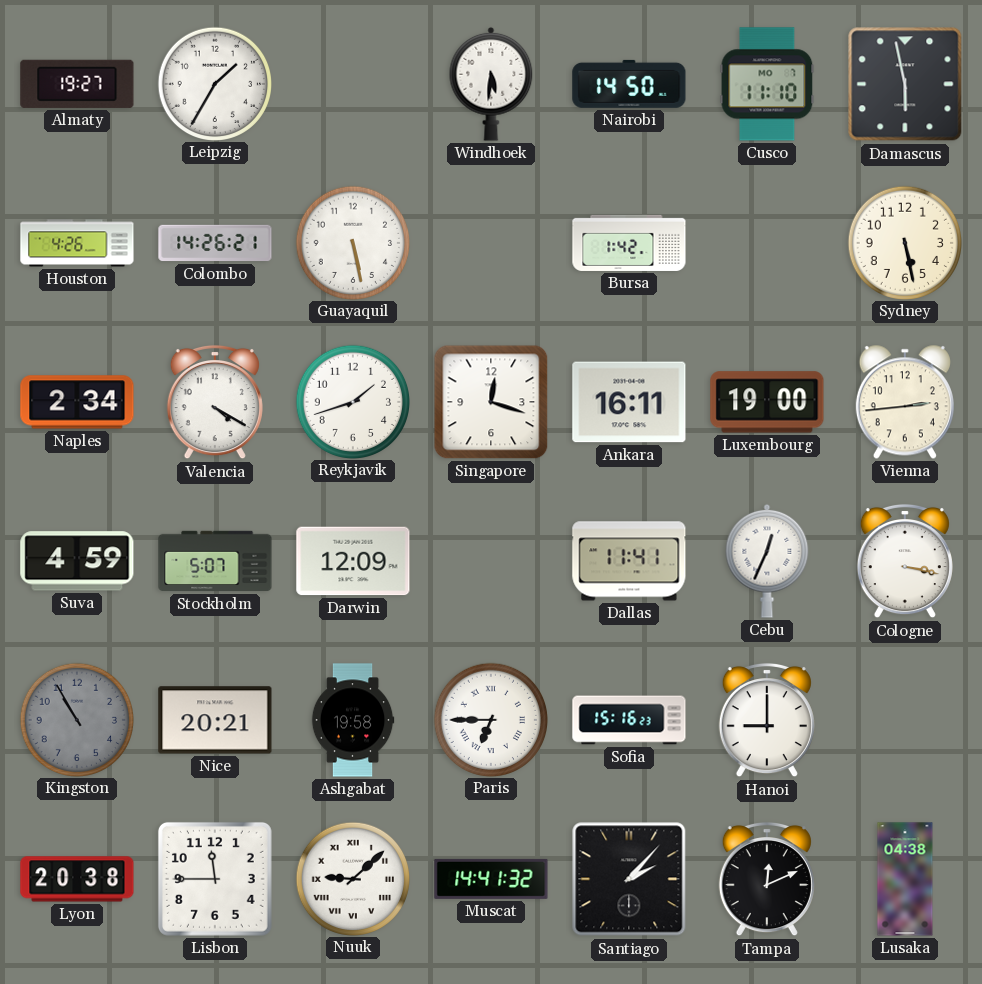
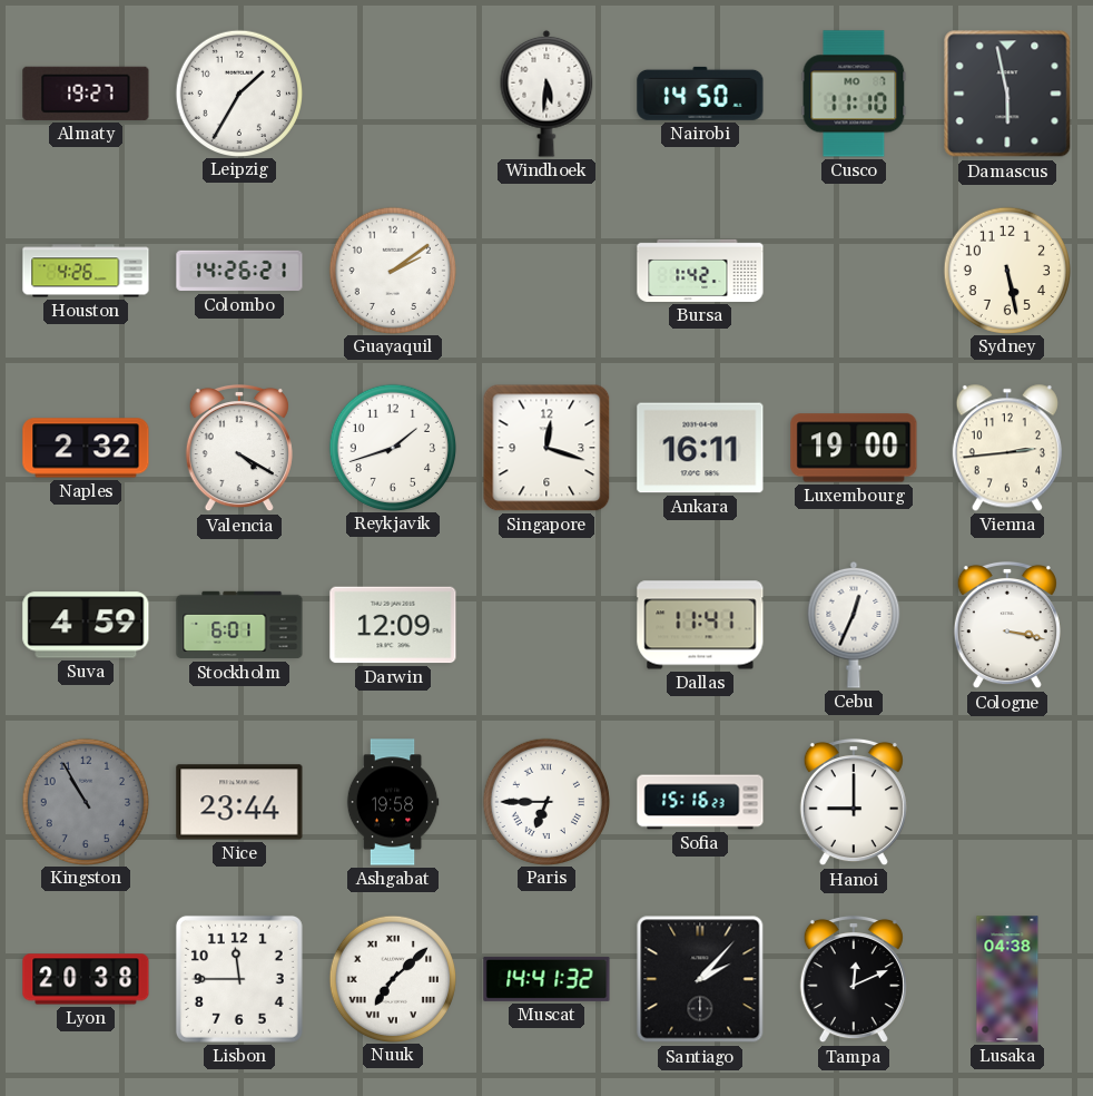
Guayaquil: 5:28 -> 2:09
Naples: 2:34 -> 2:32
Stockholm: 5:07 -> 6:01
Nice: 20:21 -> 23:44
Nuuk: 9:08 -> 7:08
